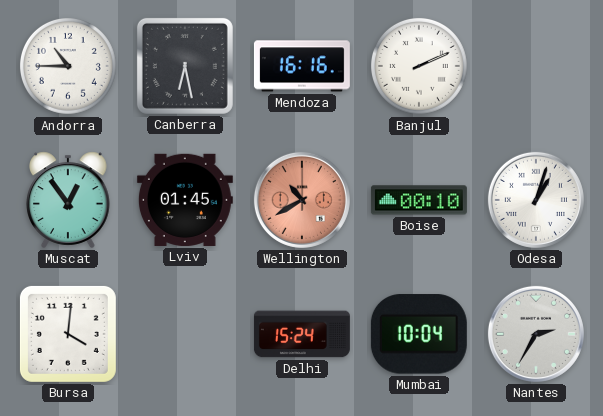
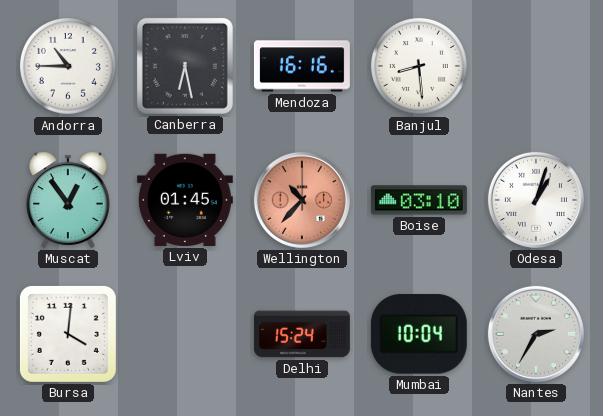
Banjul: 2:11 -> 8:29
Wellington: 10:40 -> 10:37
Boise: 00:10 -> 03:10
